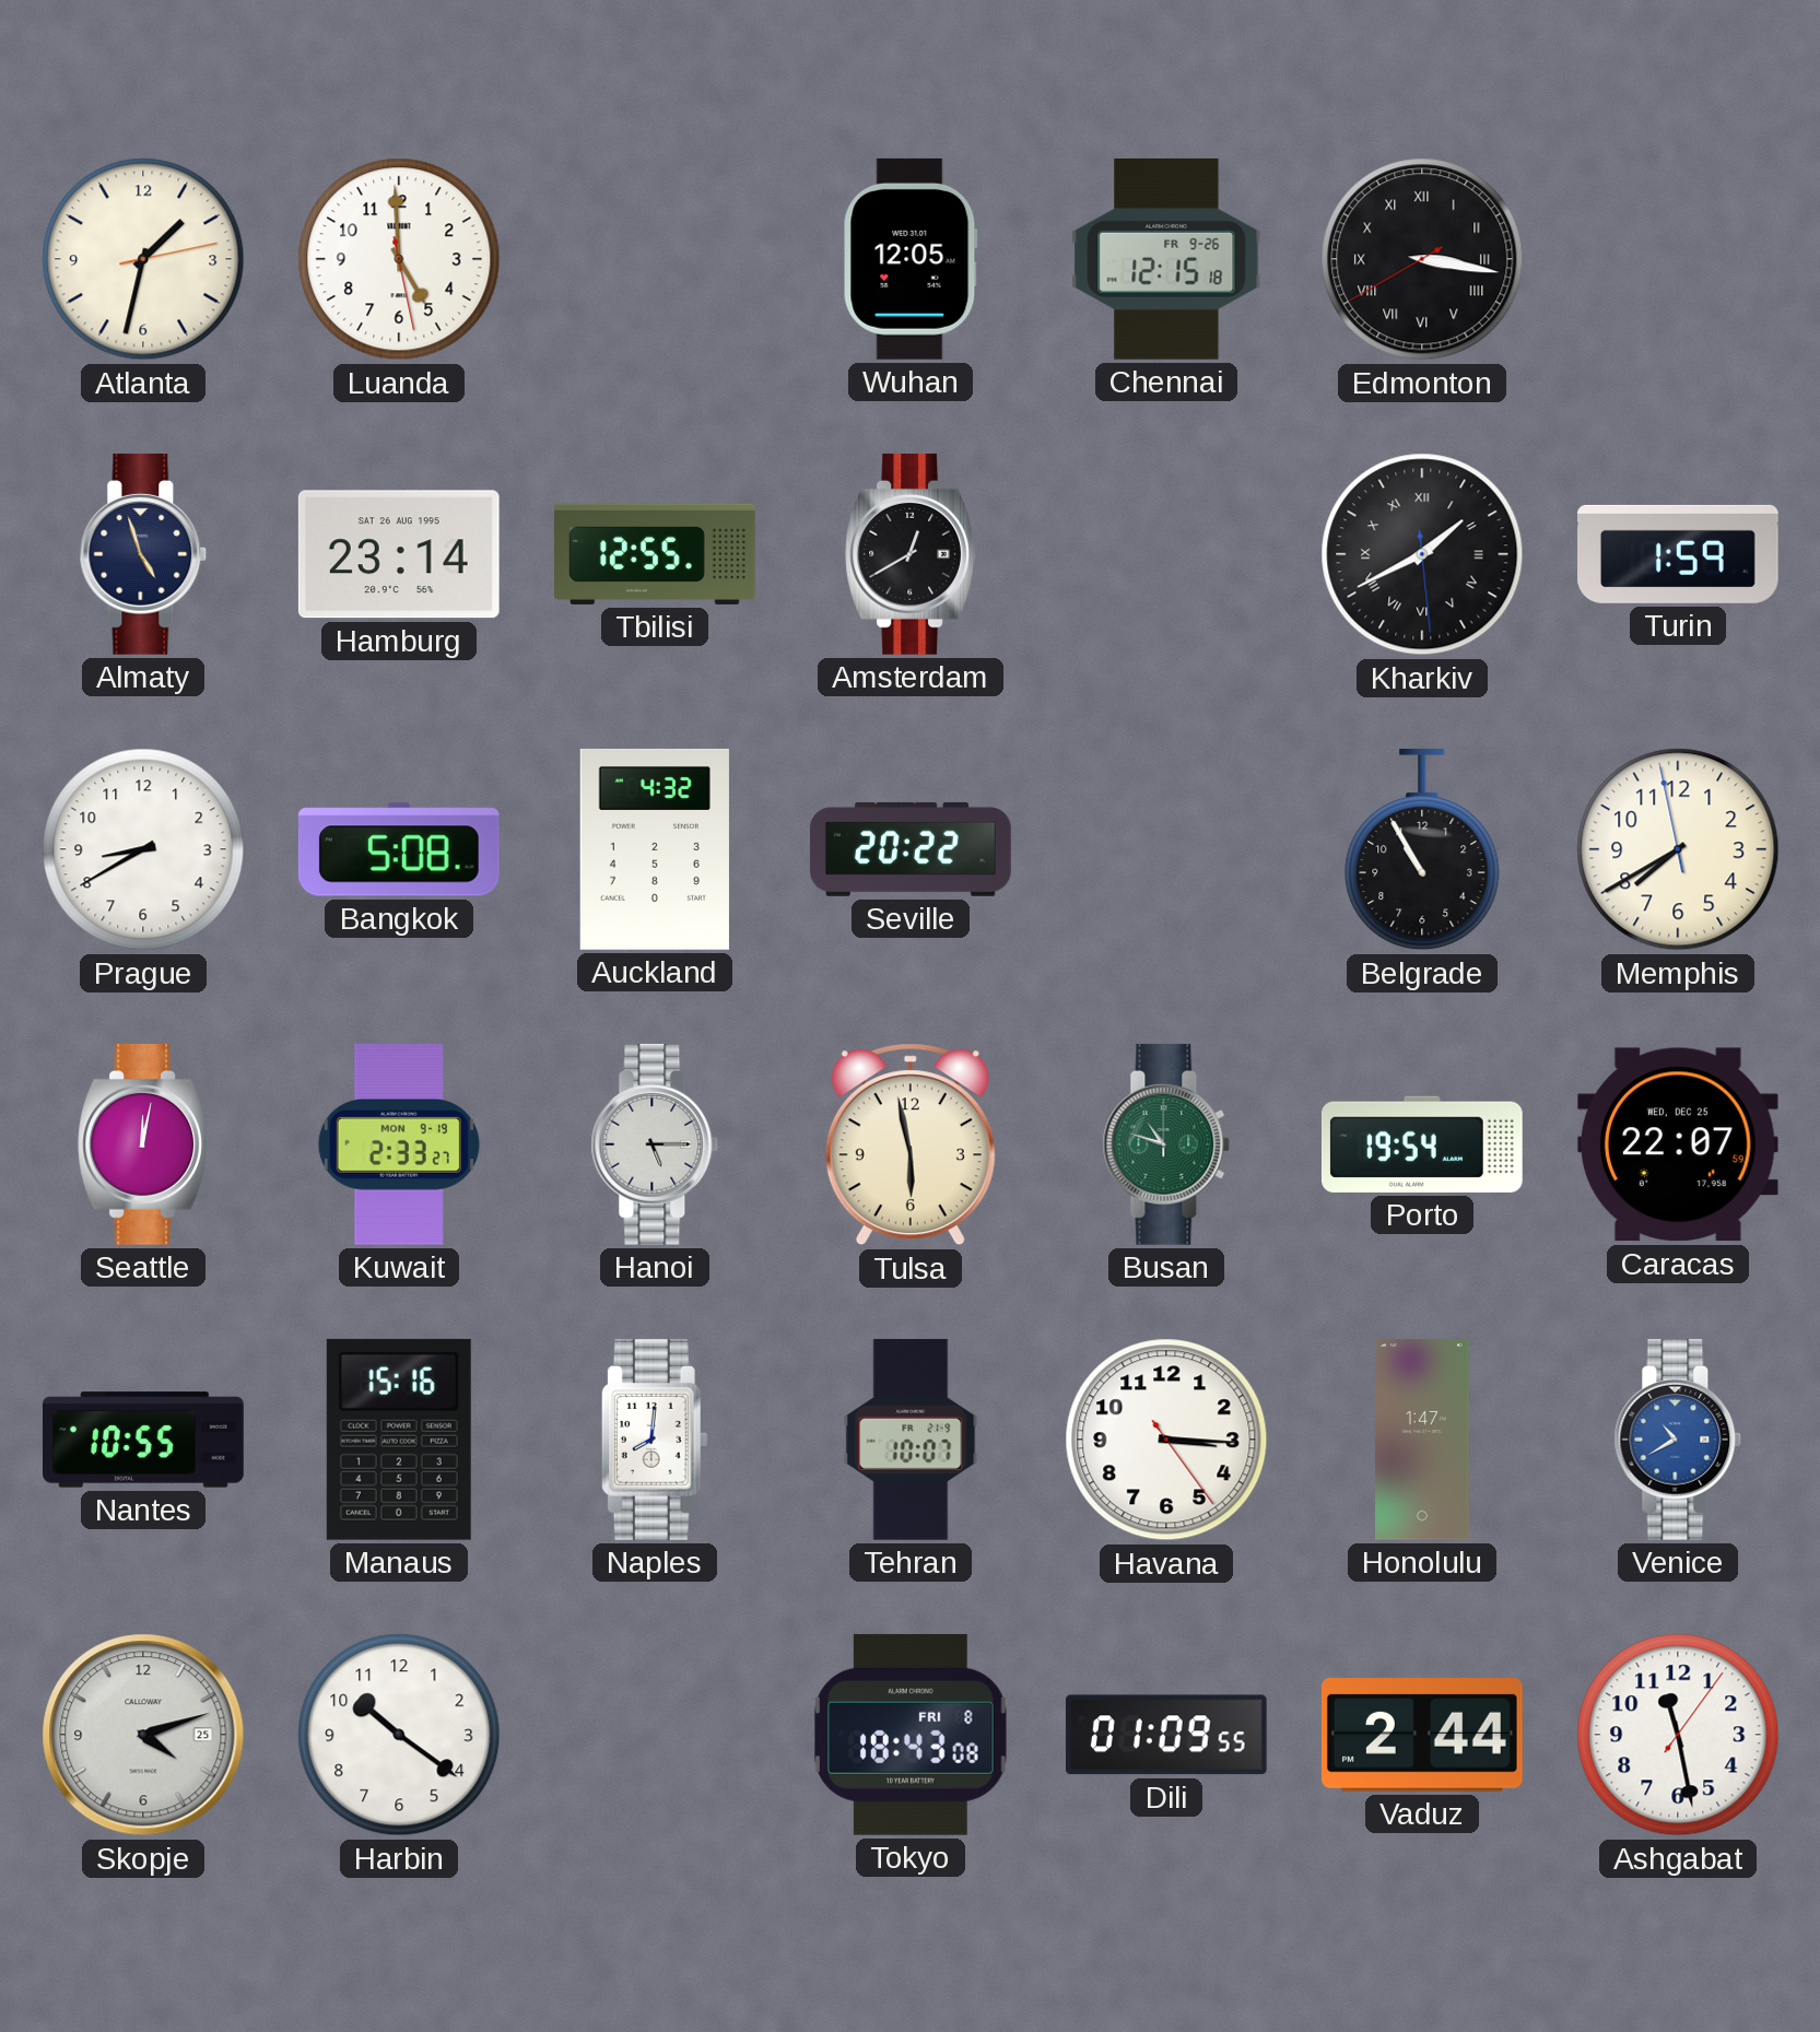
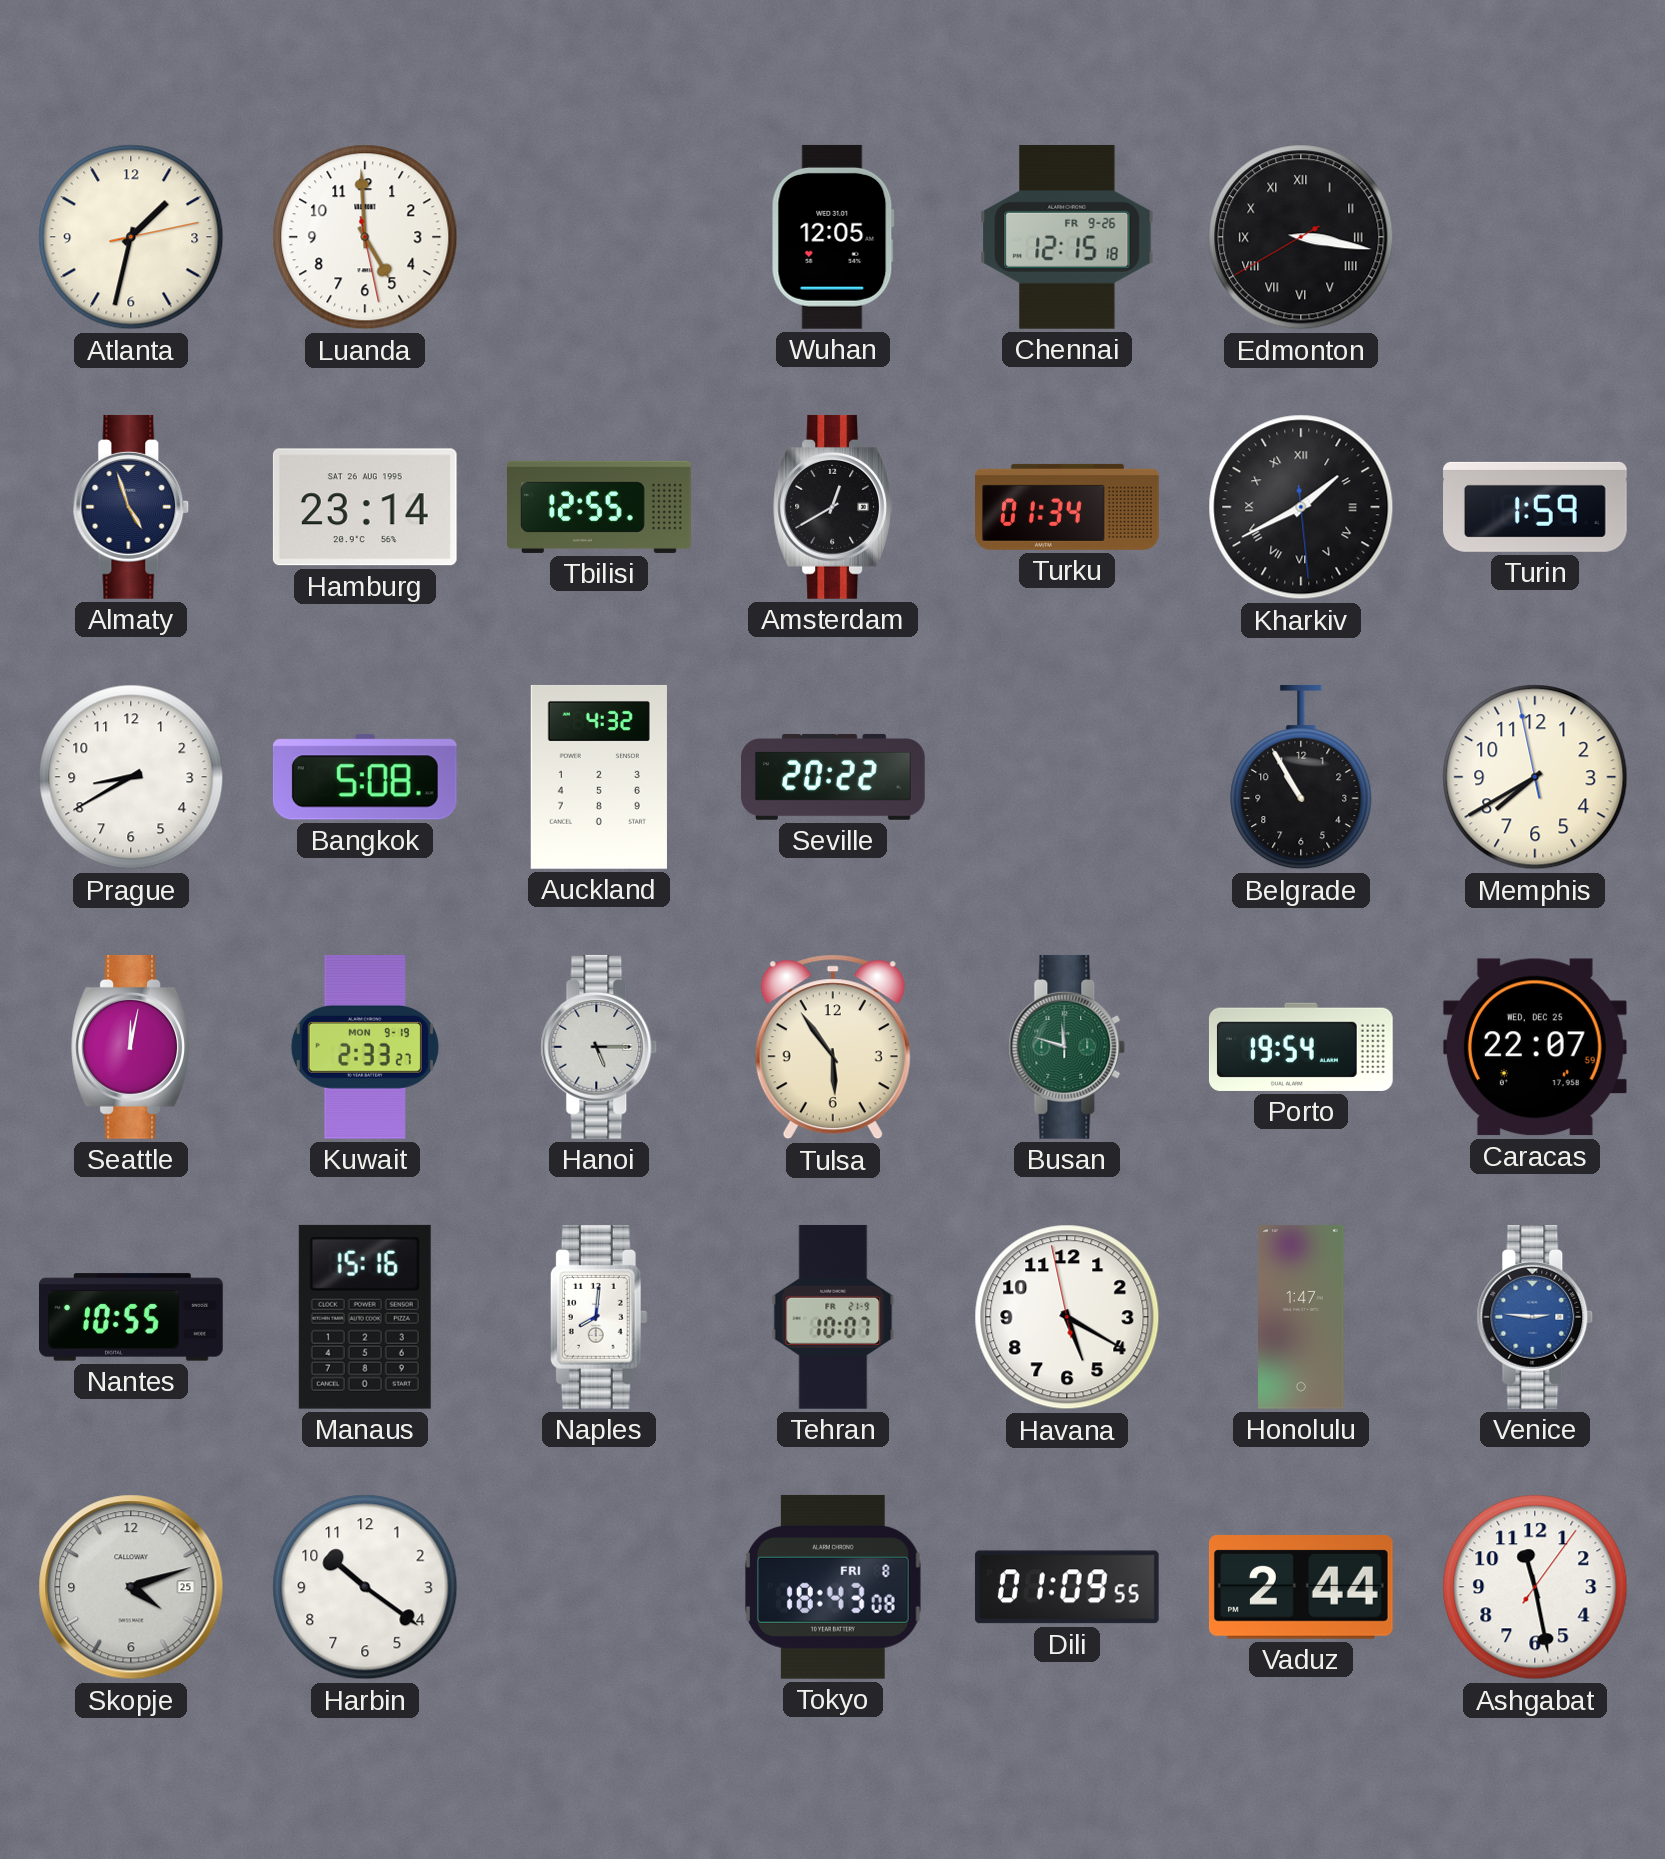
Turku: none -> 01:34
Tulsa: 5:58 -> 5:54
Busan: 10:48 -> 11:48
Havana: 3:15 -> 5:19
Venice: 10:40 -> 2:46
